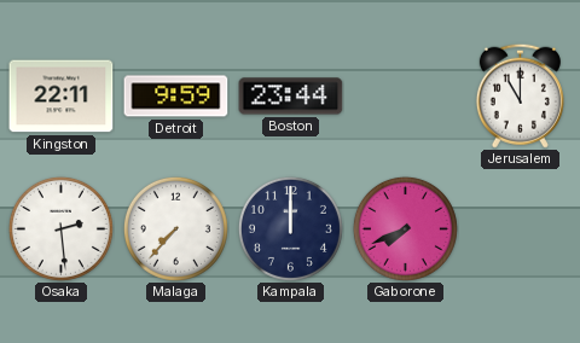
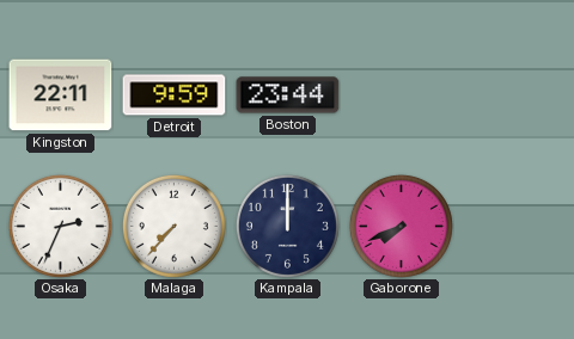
Jerusalem: 11:00 -> none
Osaka: 2:29 -> 2:34
